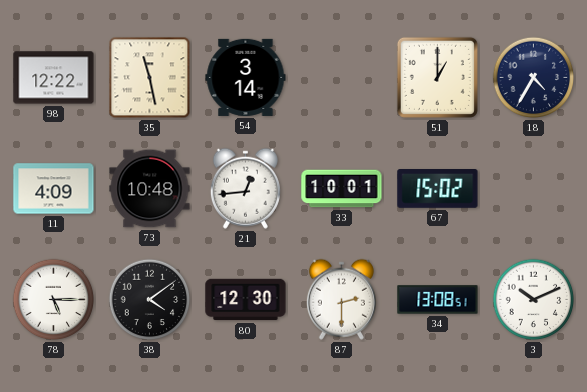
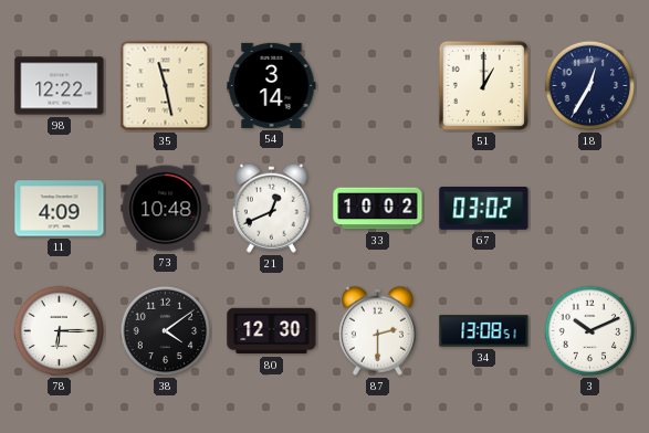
18: 4:35 -> 12:35
21: 12:44 -> 12:41
33: 10:01 -> 10:02
67: 15:02 -> 03:02
78: 5:15 -> 6:15
